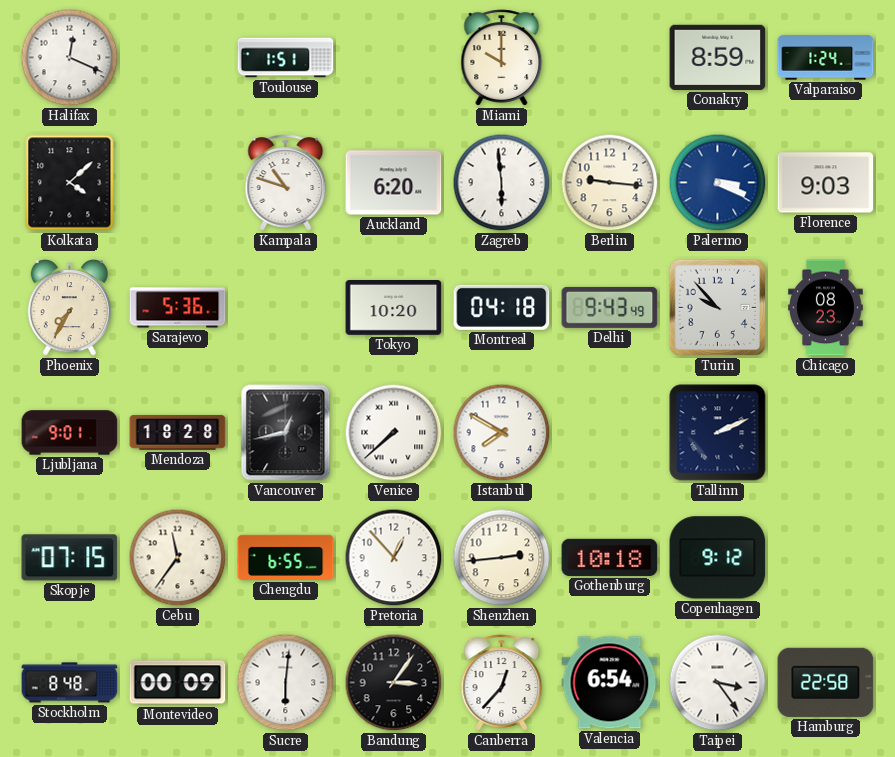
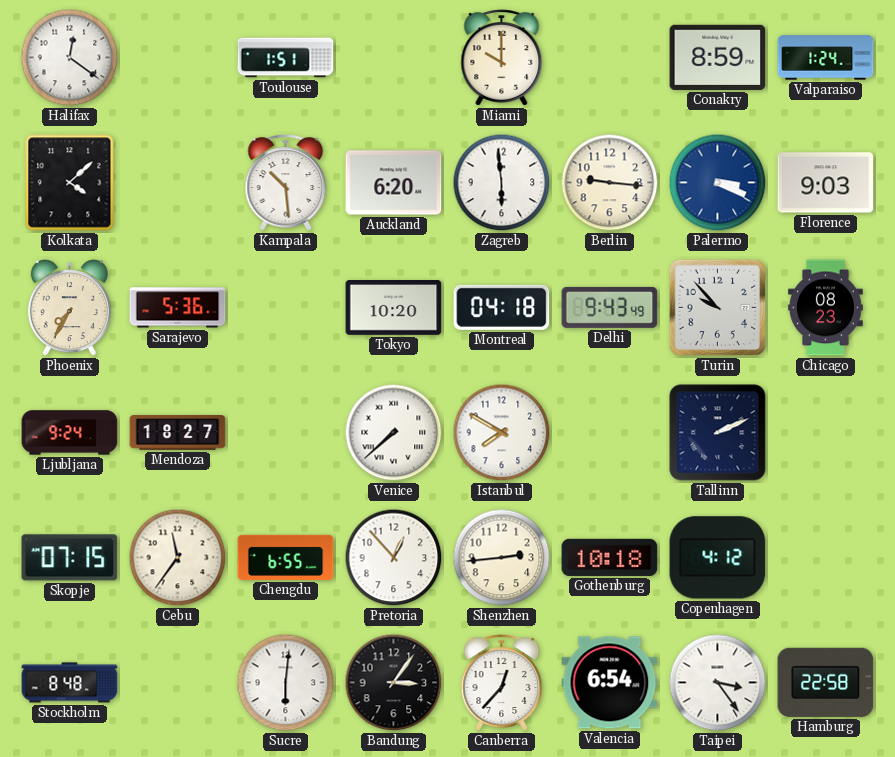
Halifax: 12:19 -> 12:21
Kampala: 10:48 -> 10:29
Ljubljana: 9:01 -> 9:24
Mendoza: 18:28 -> 18:27
Vancouver: 12:43 -> none
Copenhagen: 9:12 -> 4:12
Montevideo: 00:09 -> none
